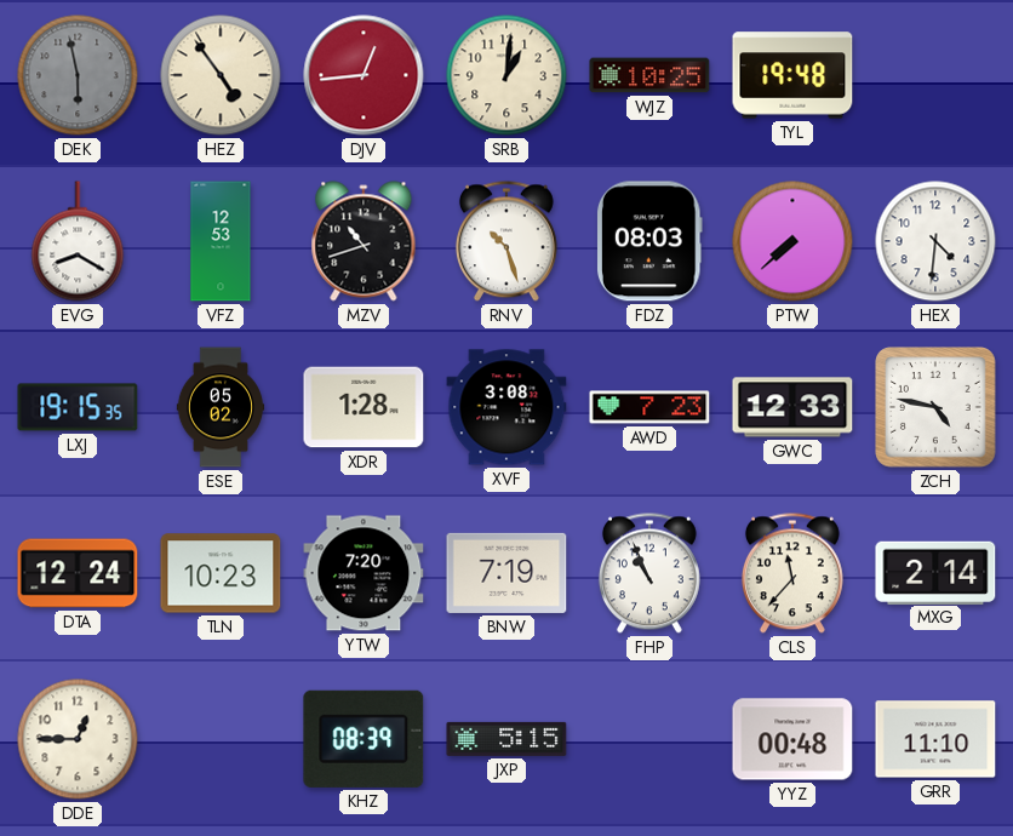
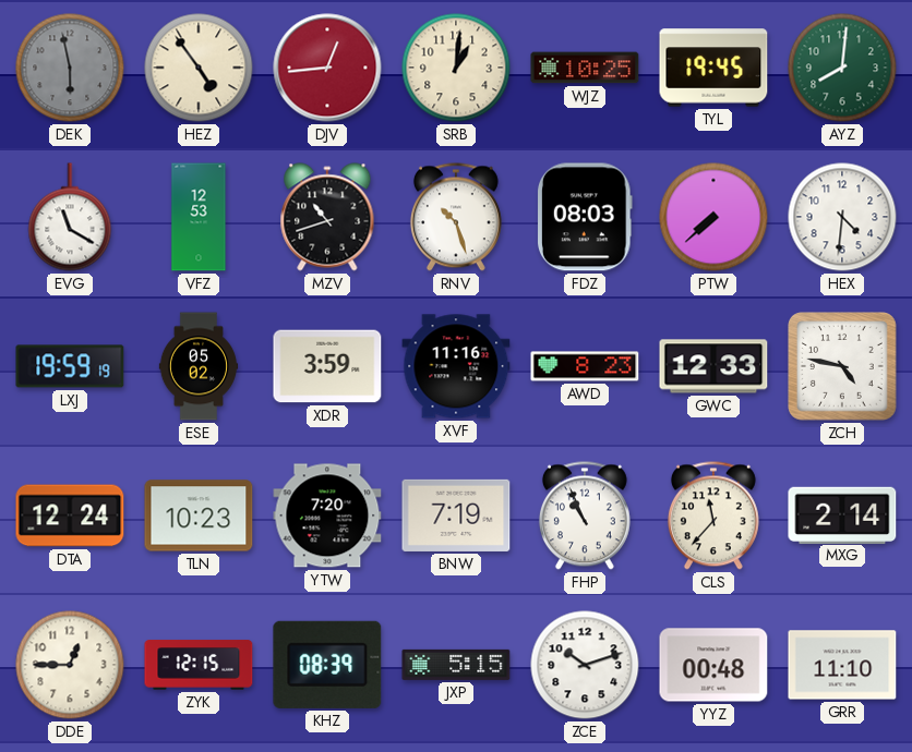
TYL: 19:48 -> 19:45
AYZ: none -> 8:01
EVG: 8:20 -> 11:20
LXJ: 19:15 -> 19:59
XDR: 1:28 -> 3:59
XVF: 3:08 -> 11:16
AWD: 7:23 -> 8:23
ZYK: none -> 12:15
ZCE: none -> 10:12
